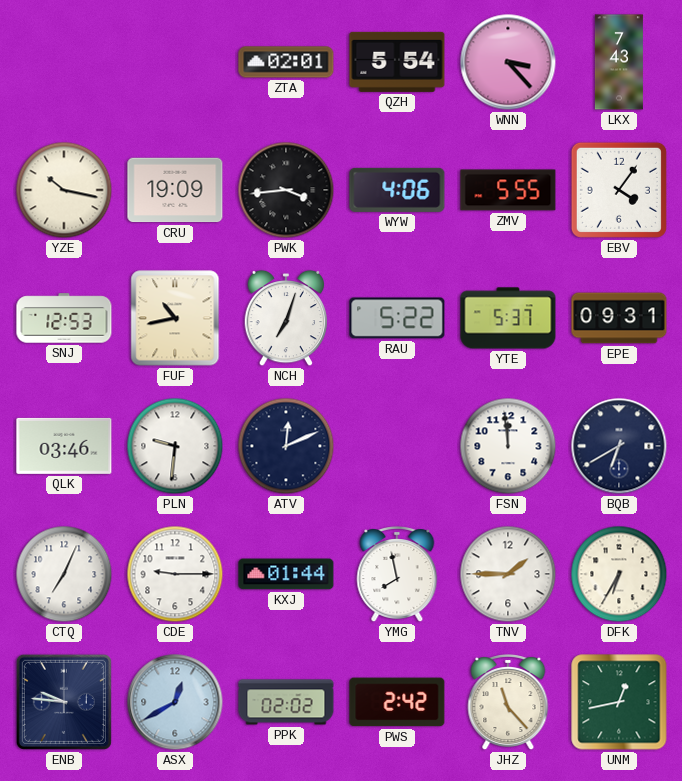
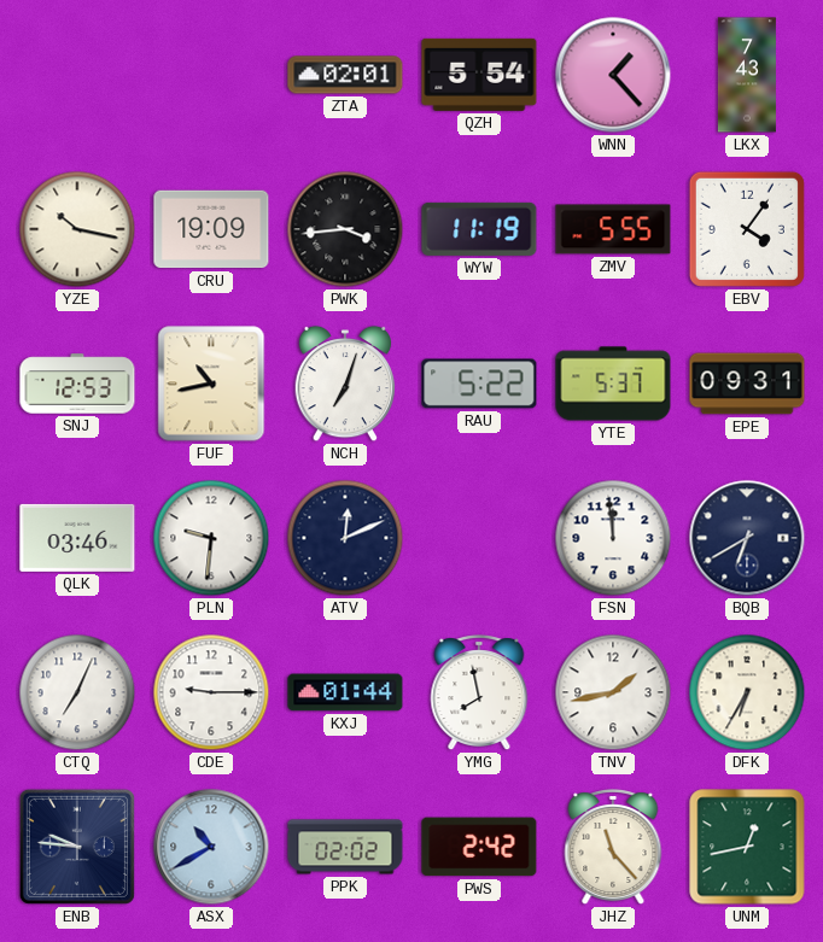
WNN: 3:23 -> 1:23
WYW: 4:06 -> 11:19
TNV: 1:45 -> 1:43
ASX: 12:40 -> 10:40
